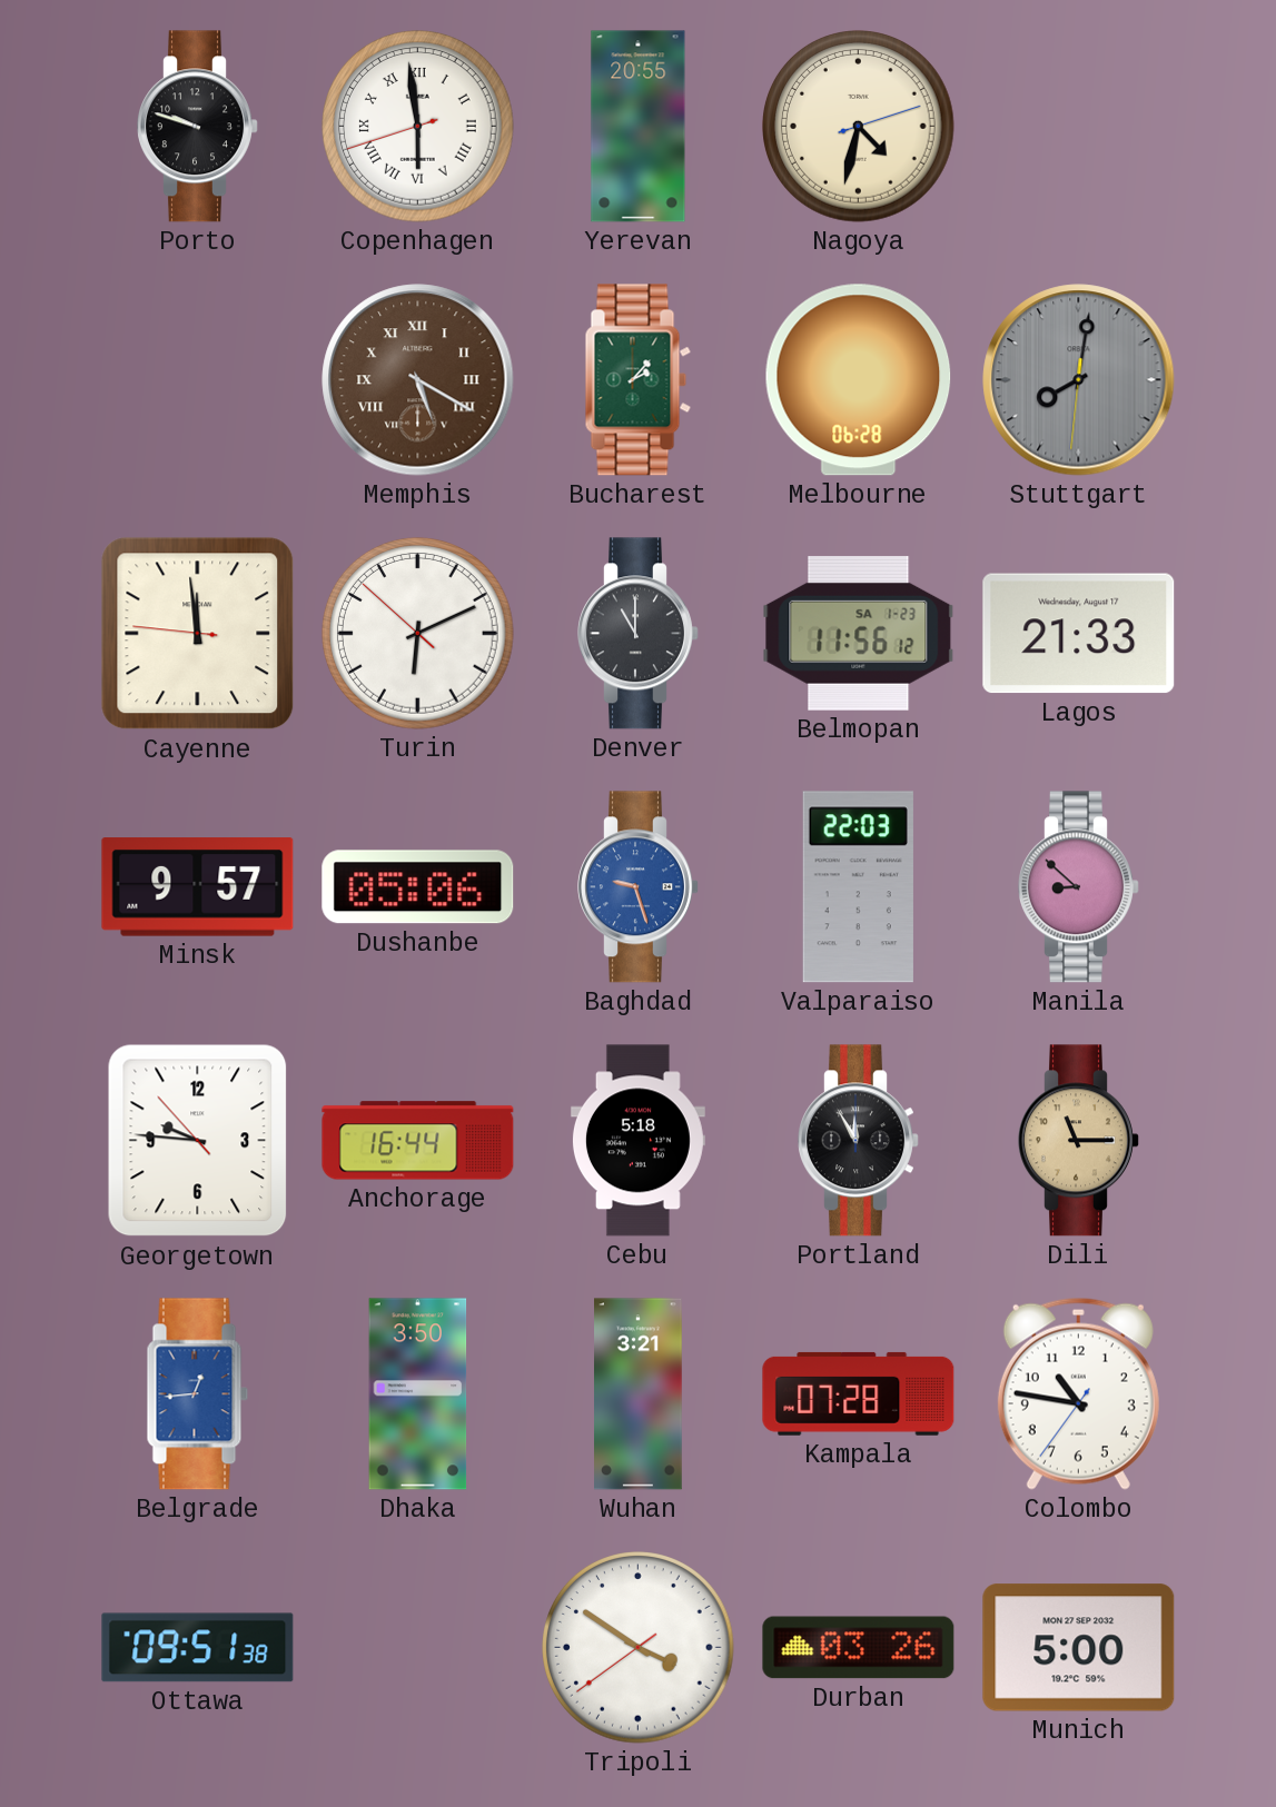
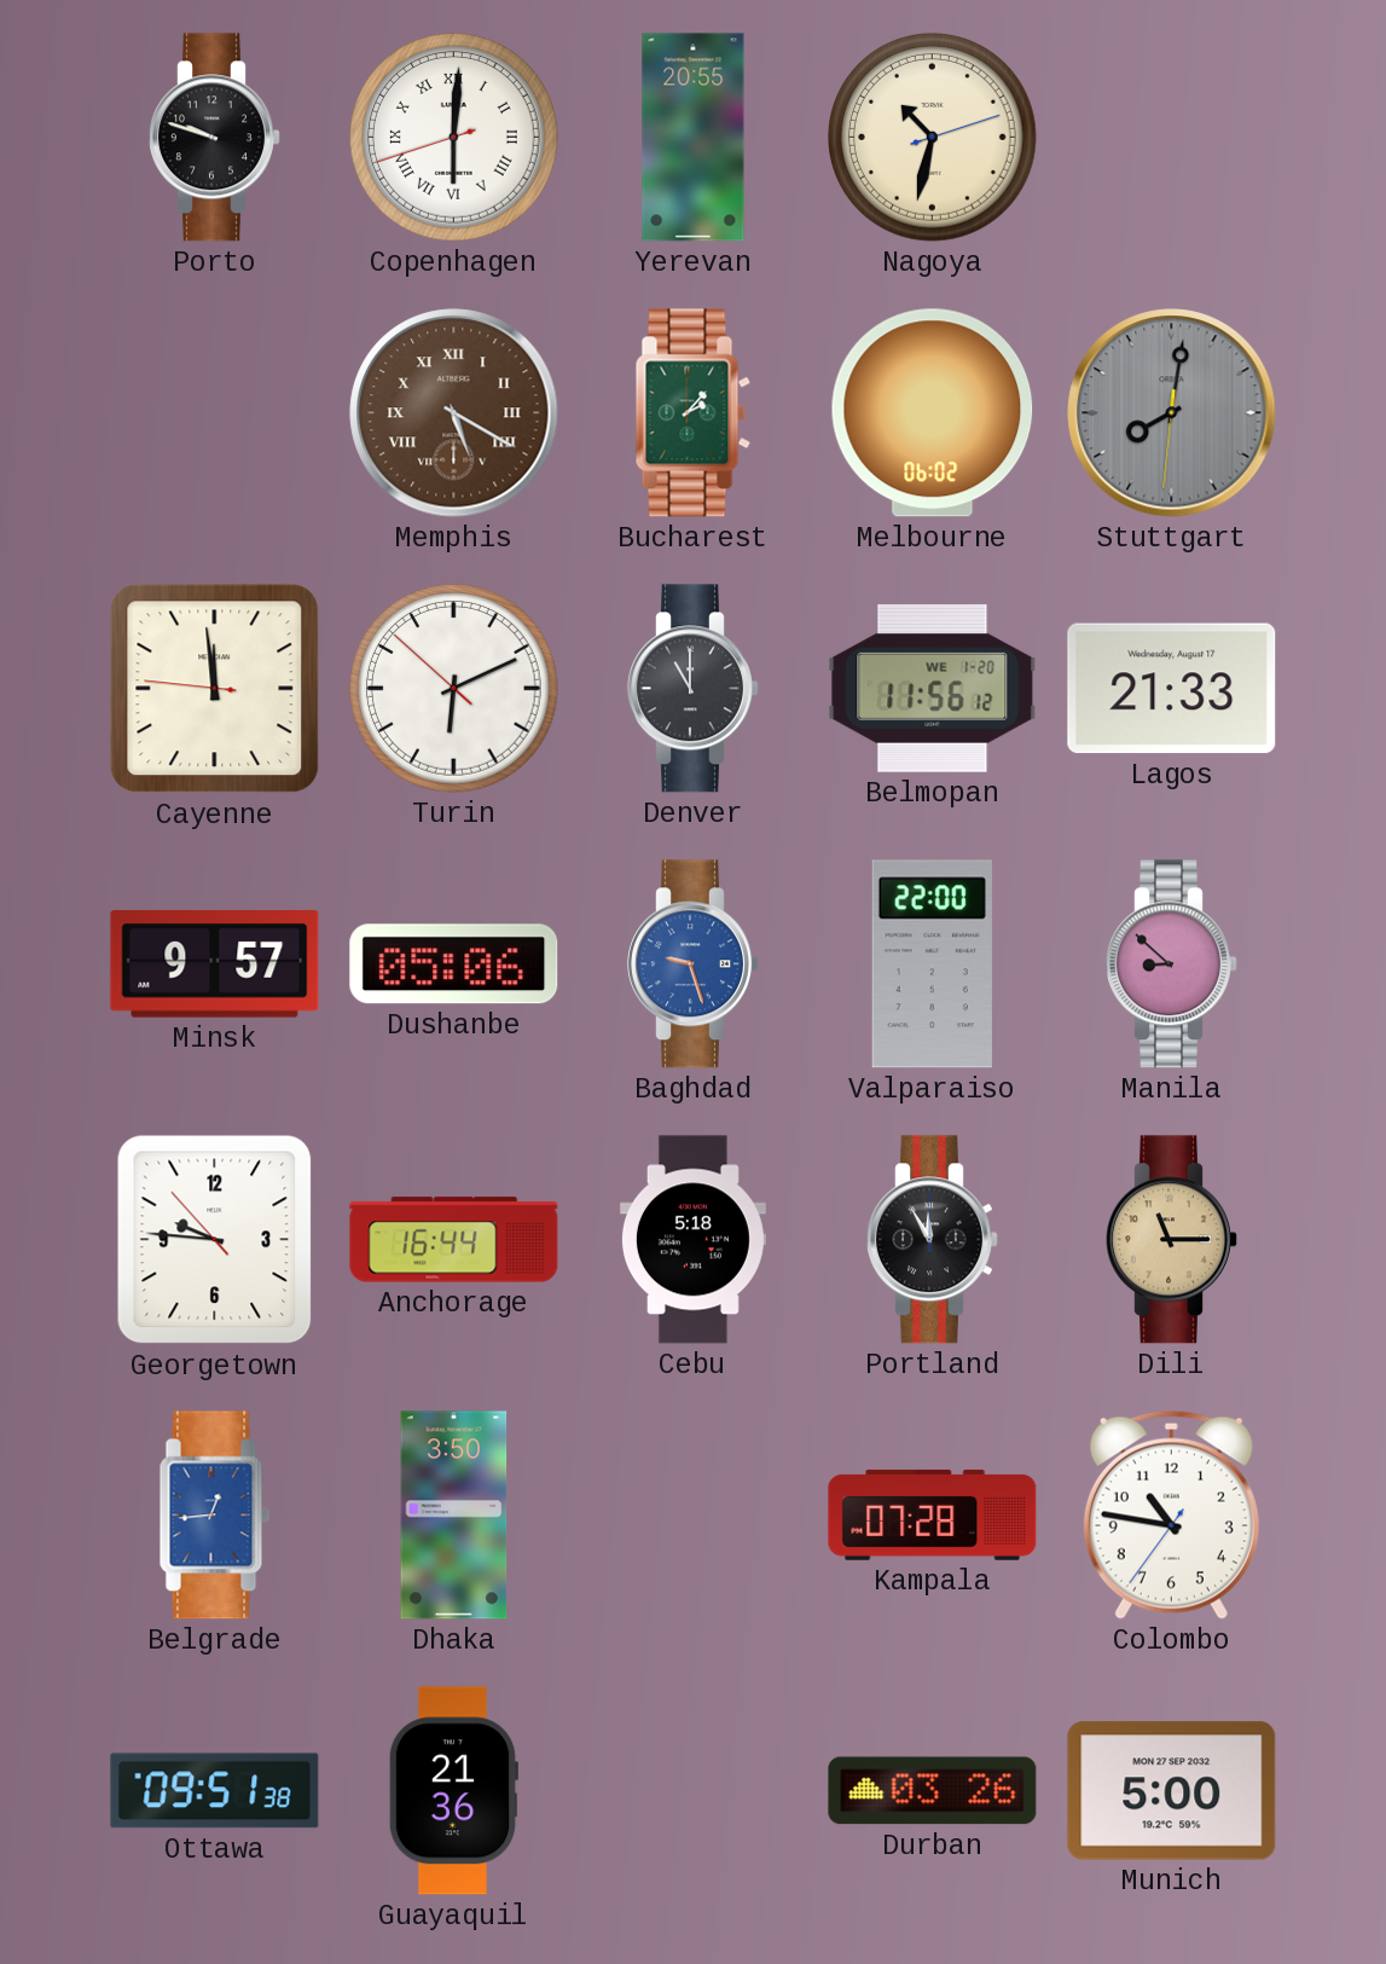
Copenhagen: 5:58 -> 6:00
Nagoya: 4:32 -> 10:32
Melbourne: 06:28 -> 06:02
Belmopan date: SA 1-23 -> WE 1-20
Valparaiso: 22:03 -> 22:00
Wuhan: 3:21 -> none
Guayaquil: none -> 21:36
Tripoli: 3:50 -> none
